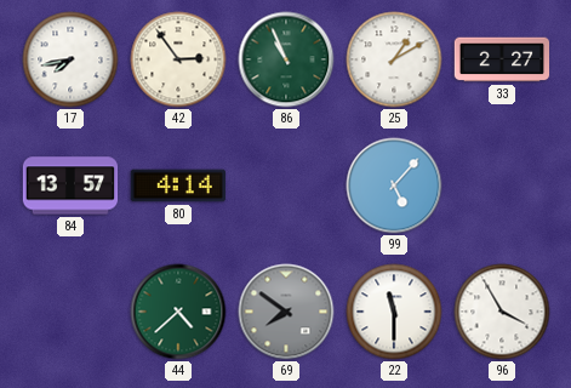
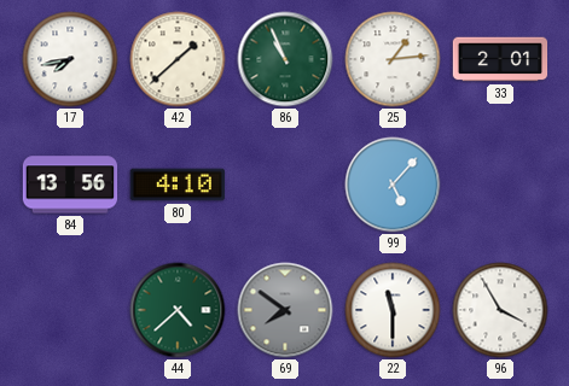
42: 2:54 -> 1:38
25: 1:10 -> 1:14
33: 2:27 -> 2:01
84: 13:57 -> 13:56
80: 4:14 -> 4:10
